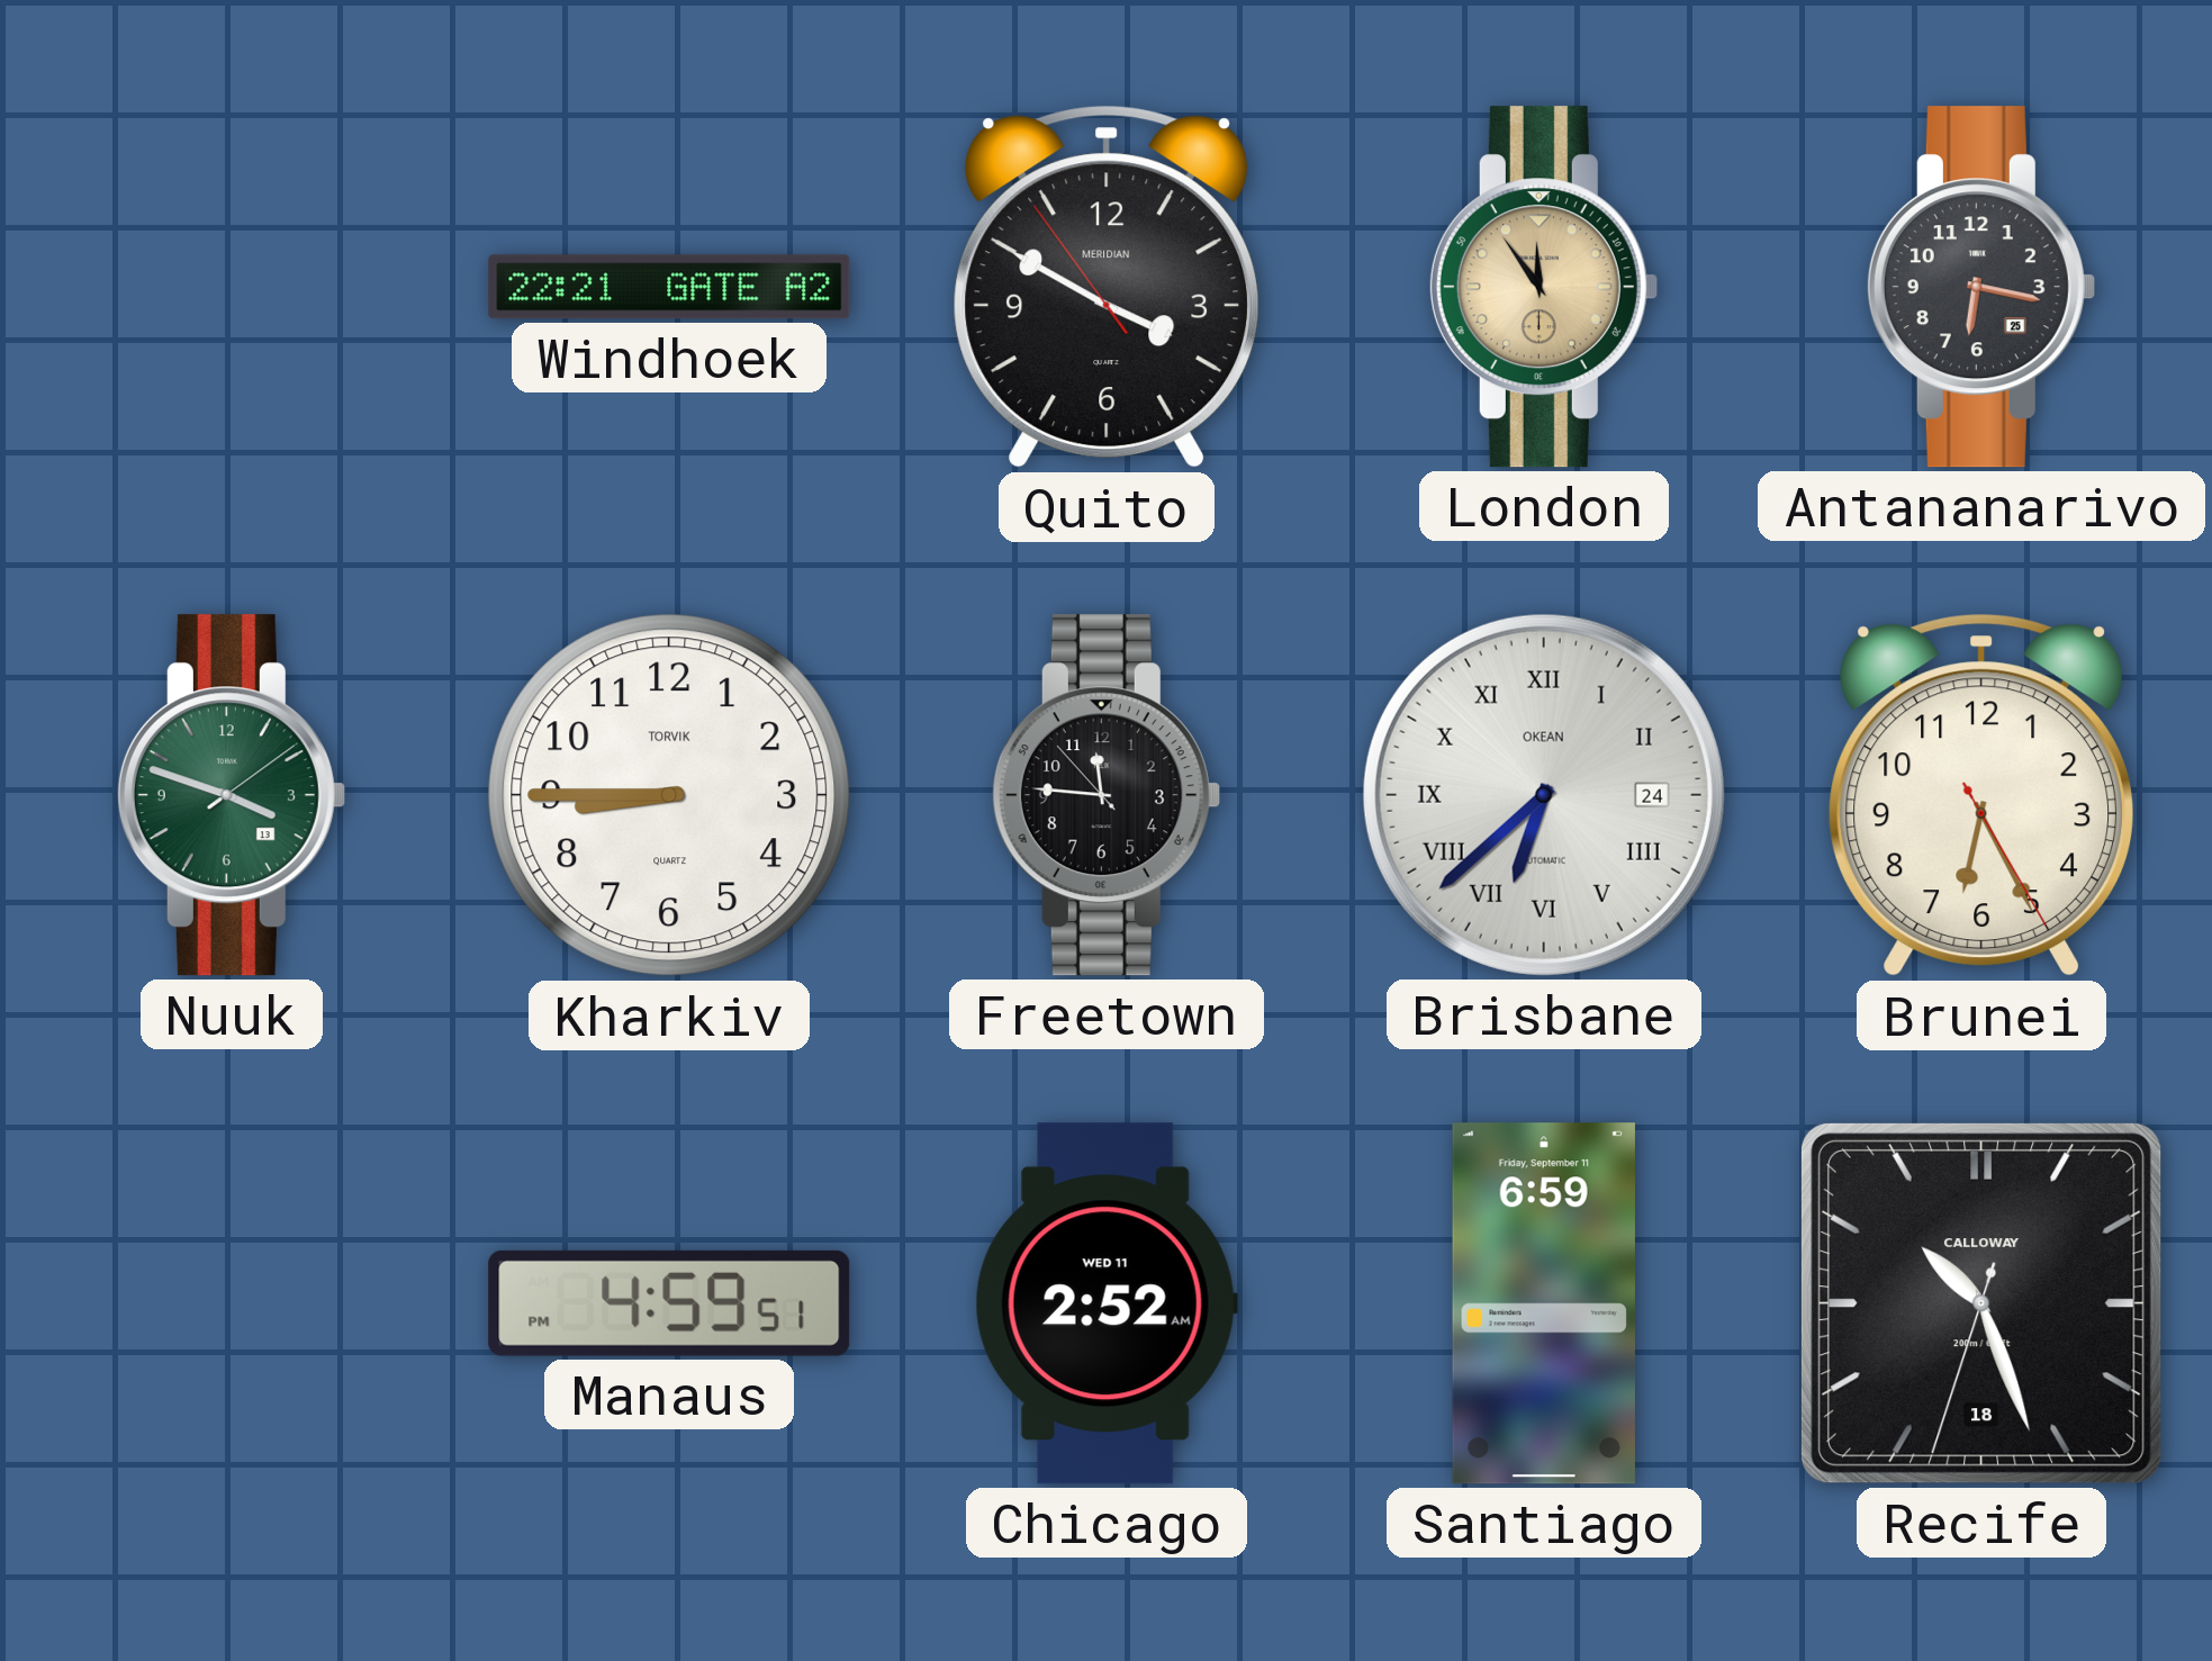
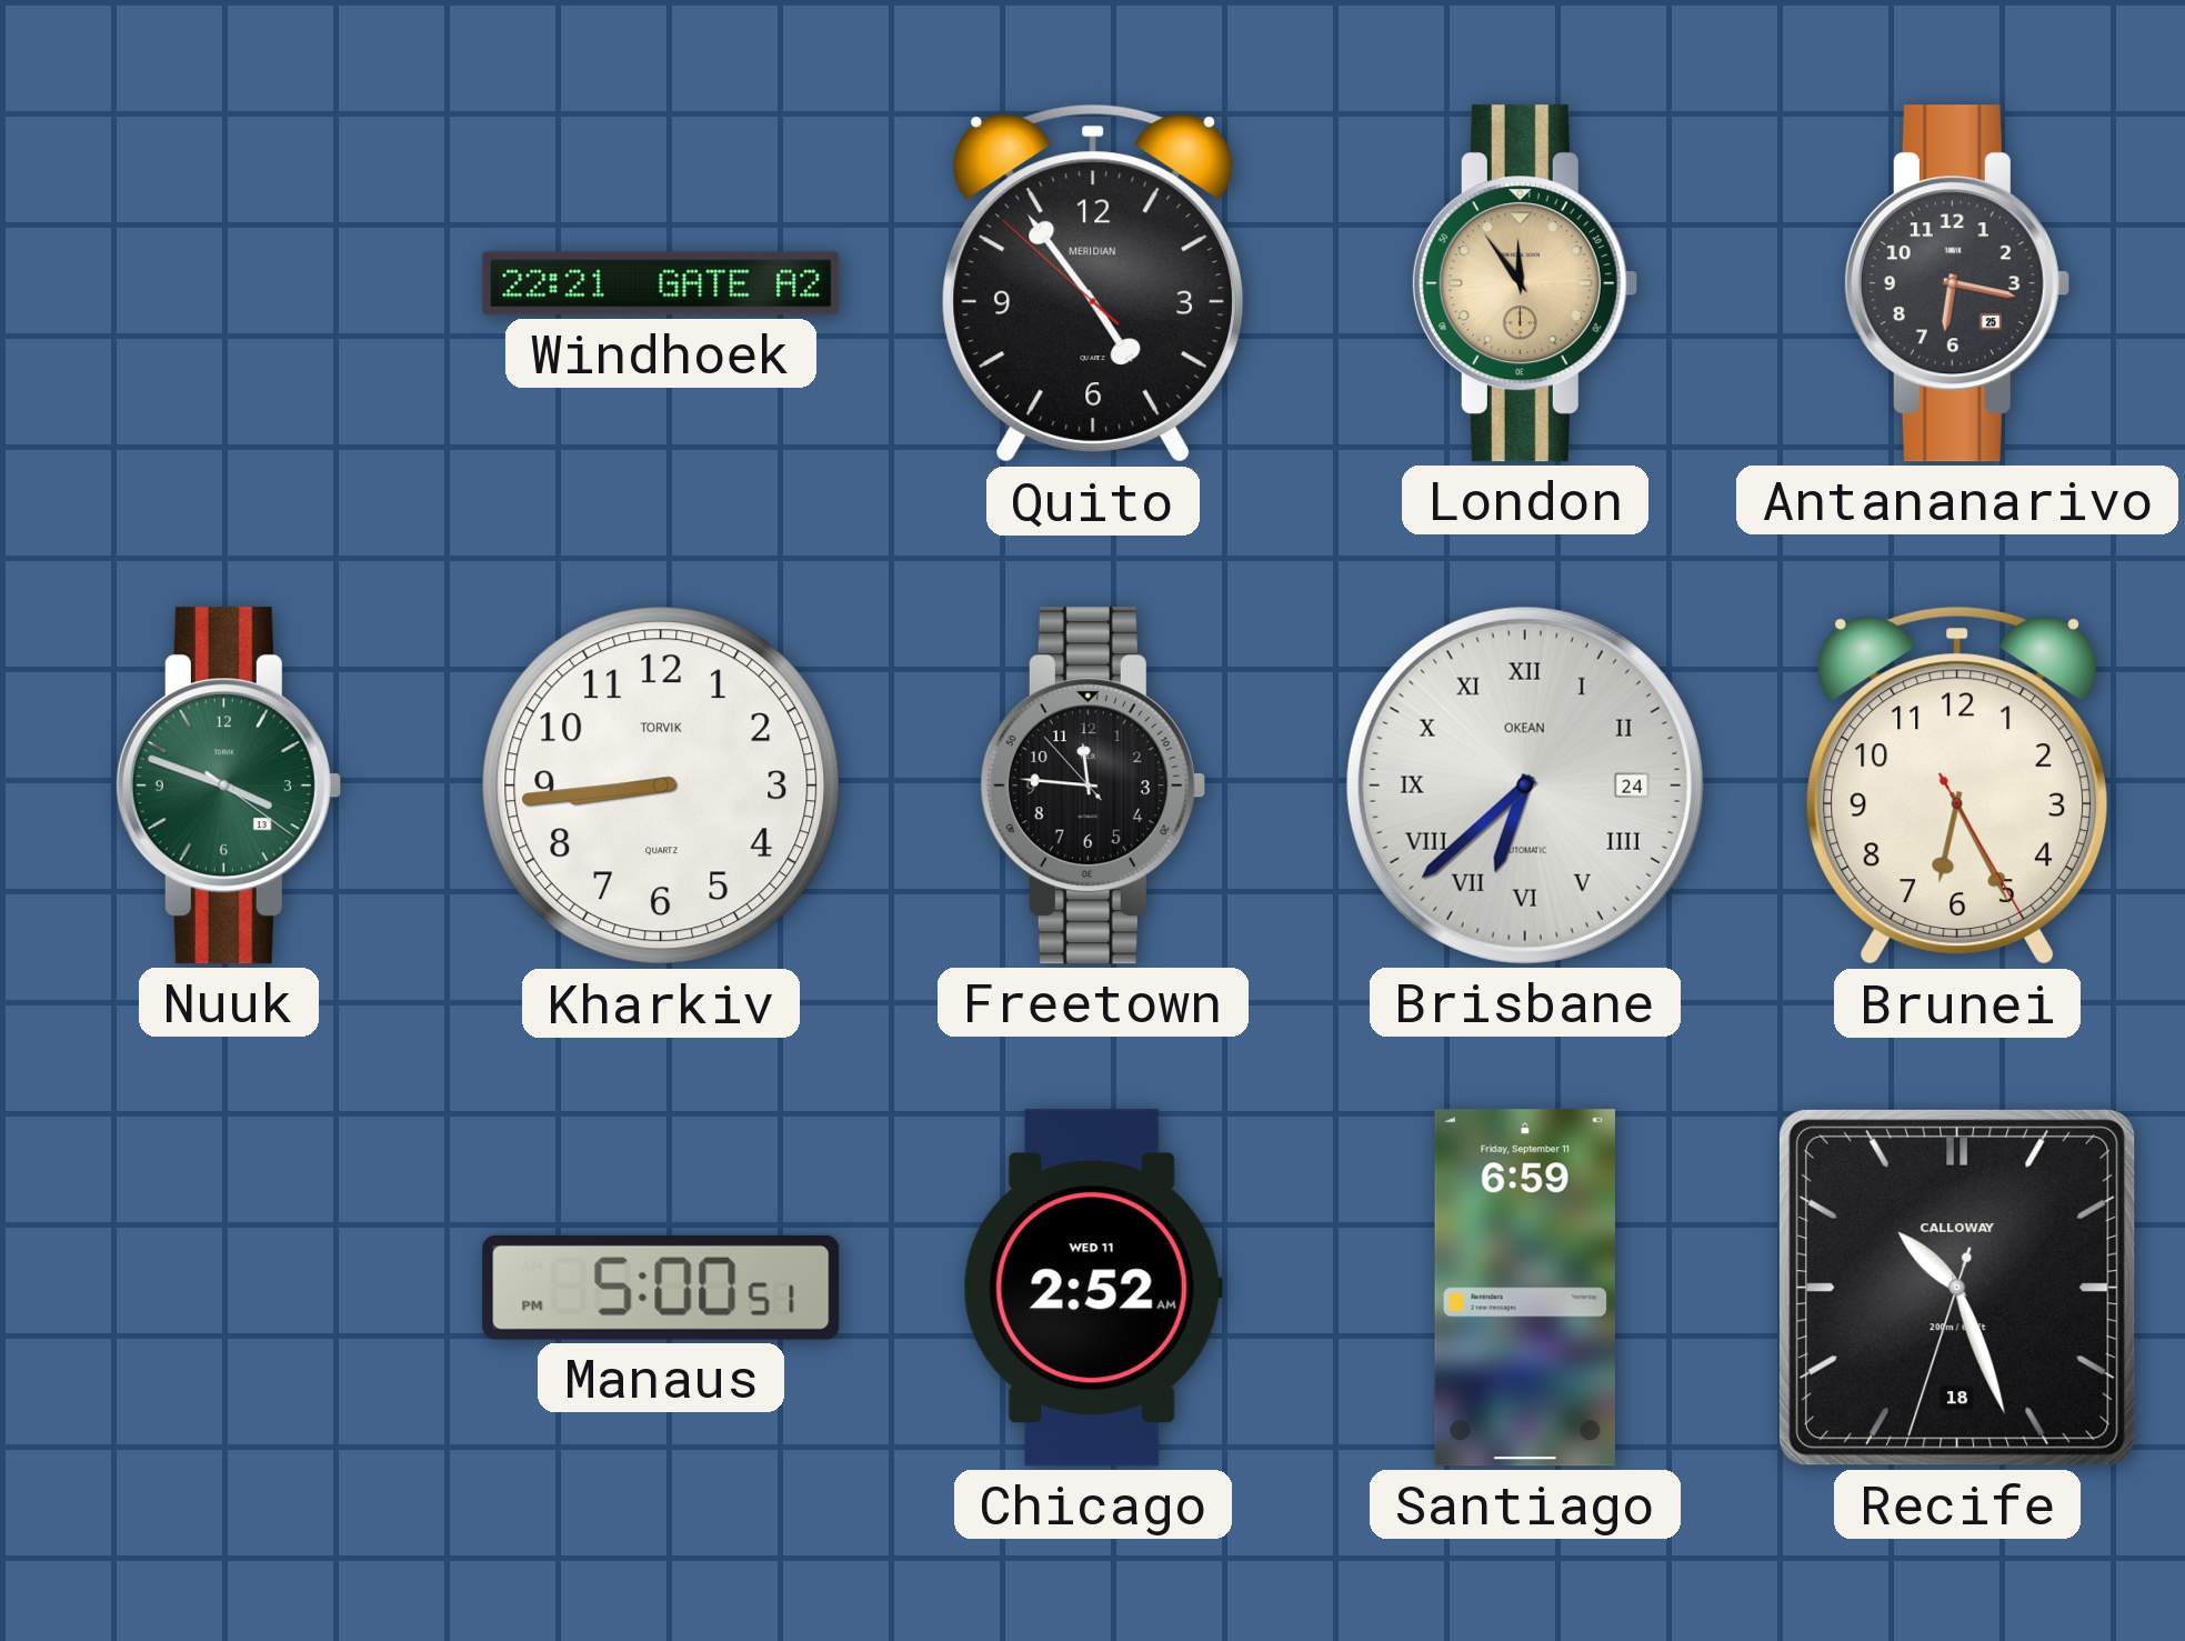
Quito: 3:49 -> 4:53
Nuuk: 3:48:09 -> 3:48:21
Kharkiv: 8:45 -> 8:44
Manaus: 4:59 -> 5:00
